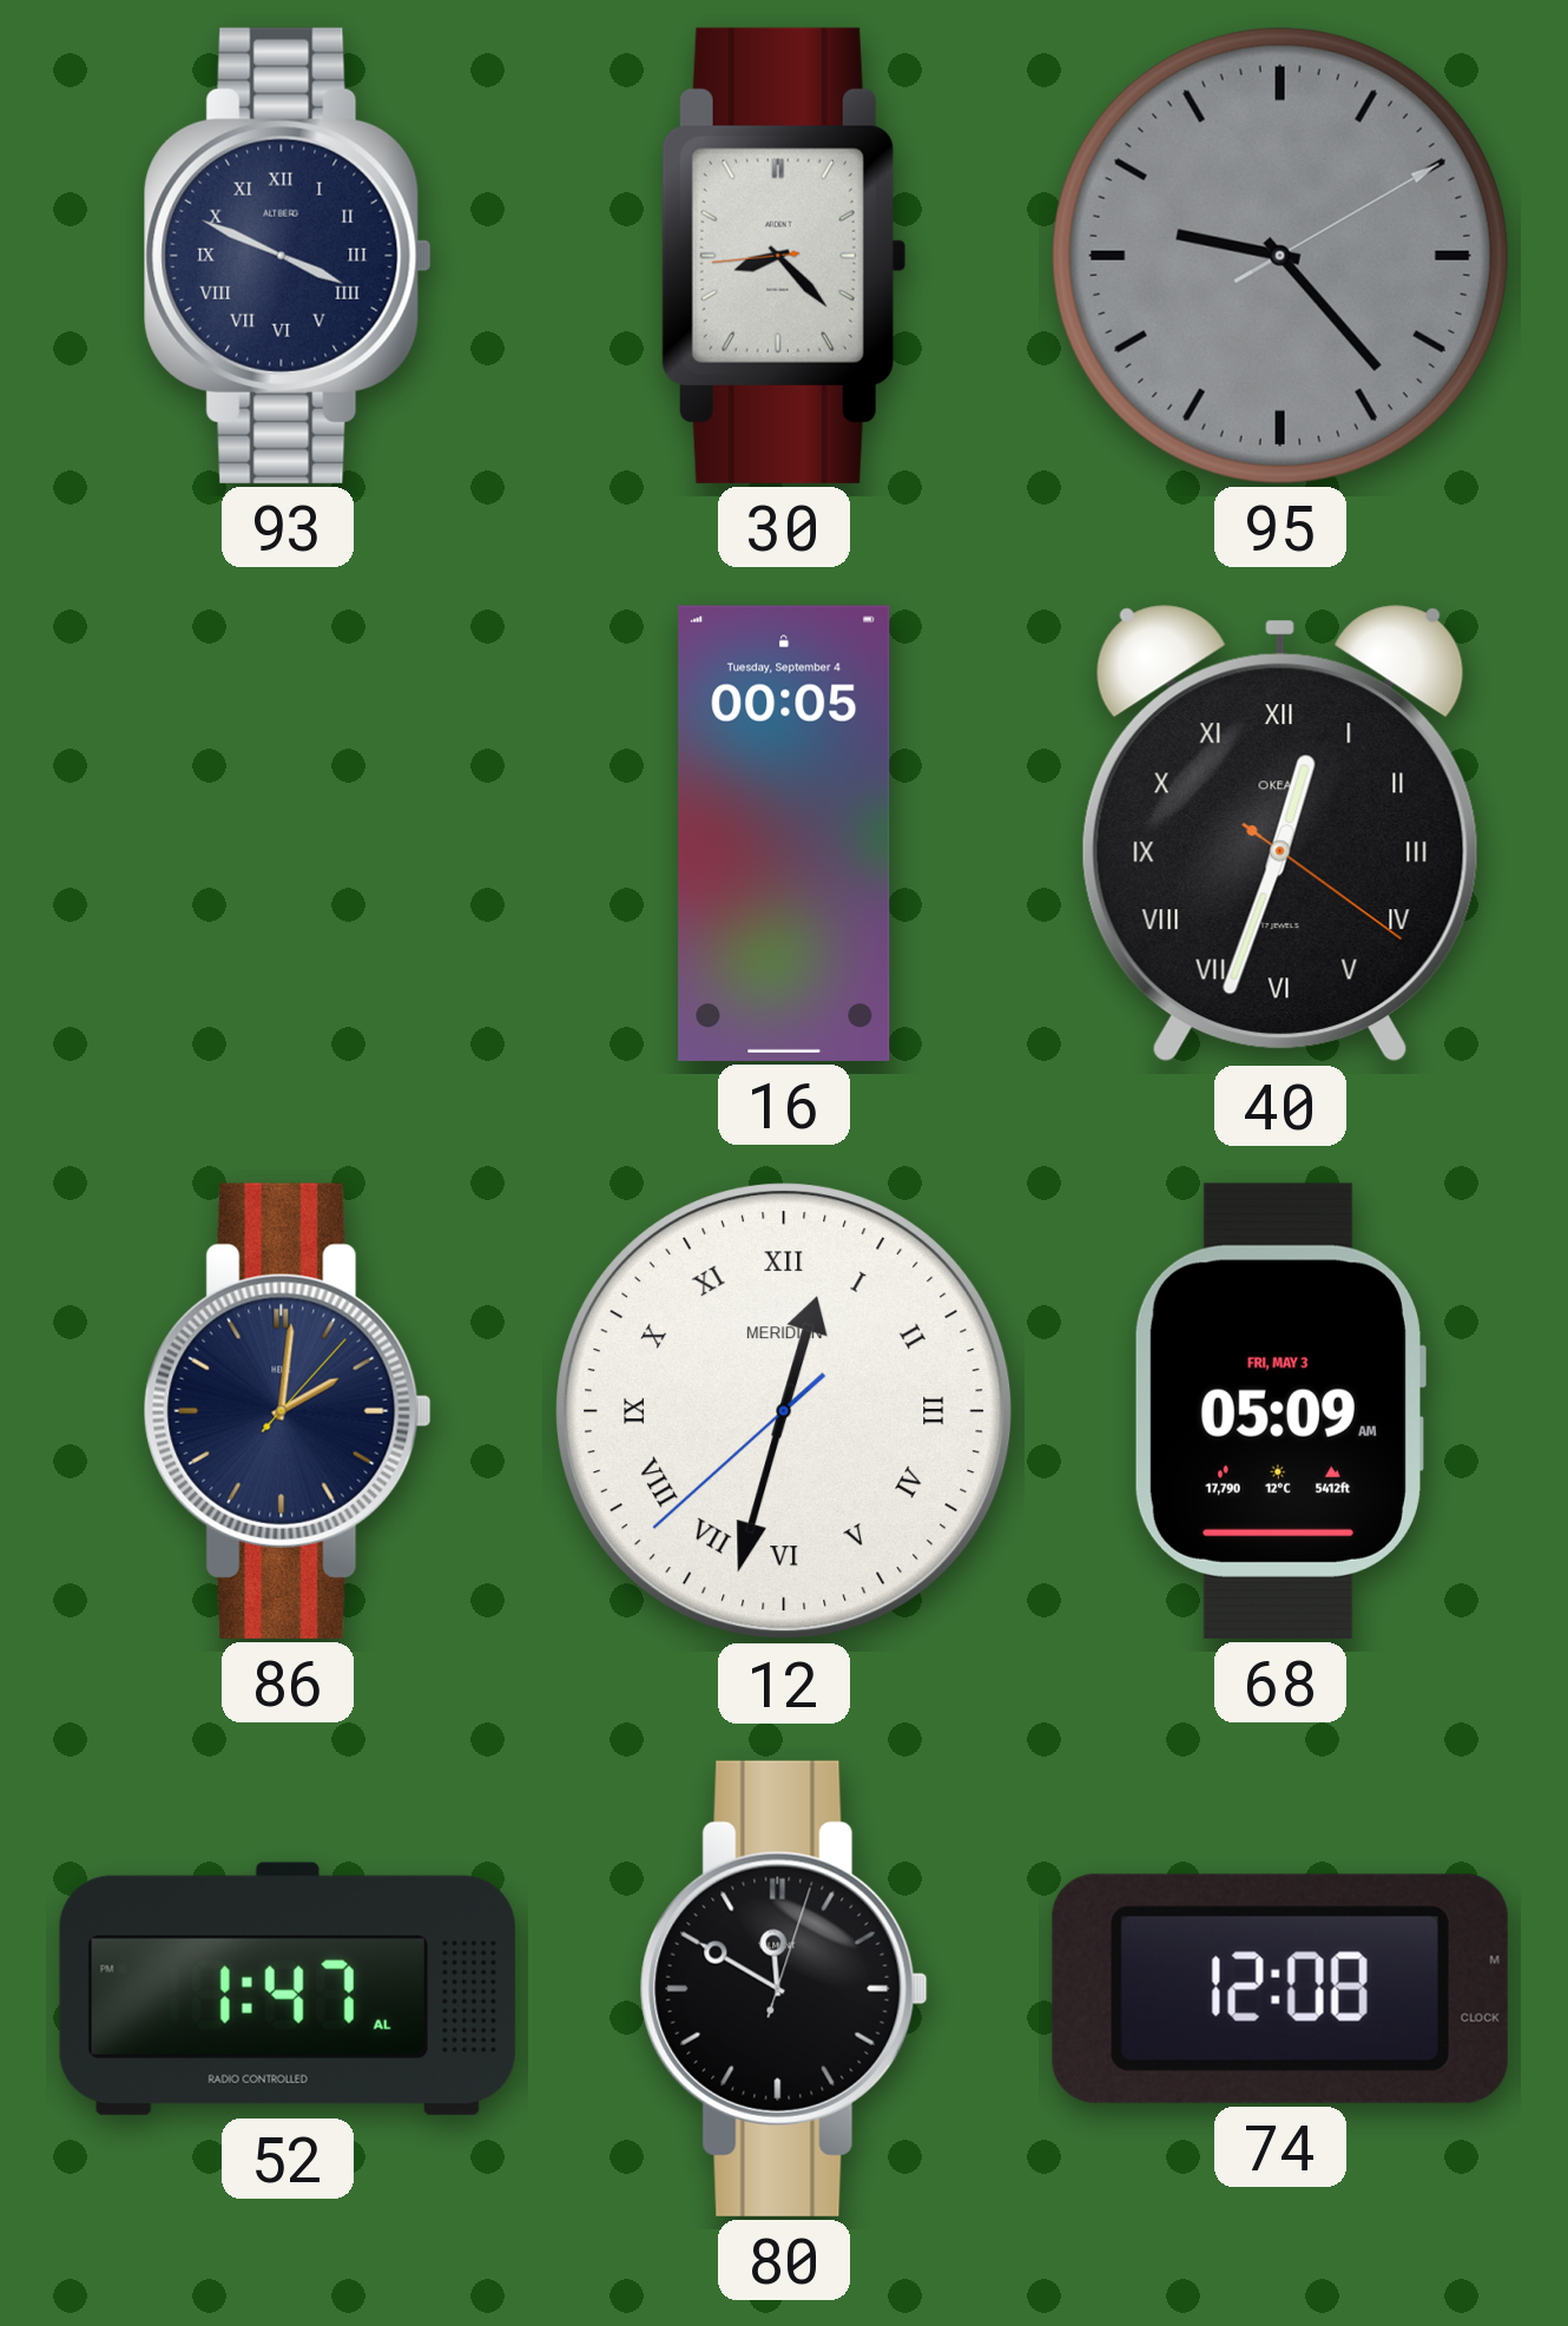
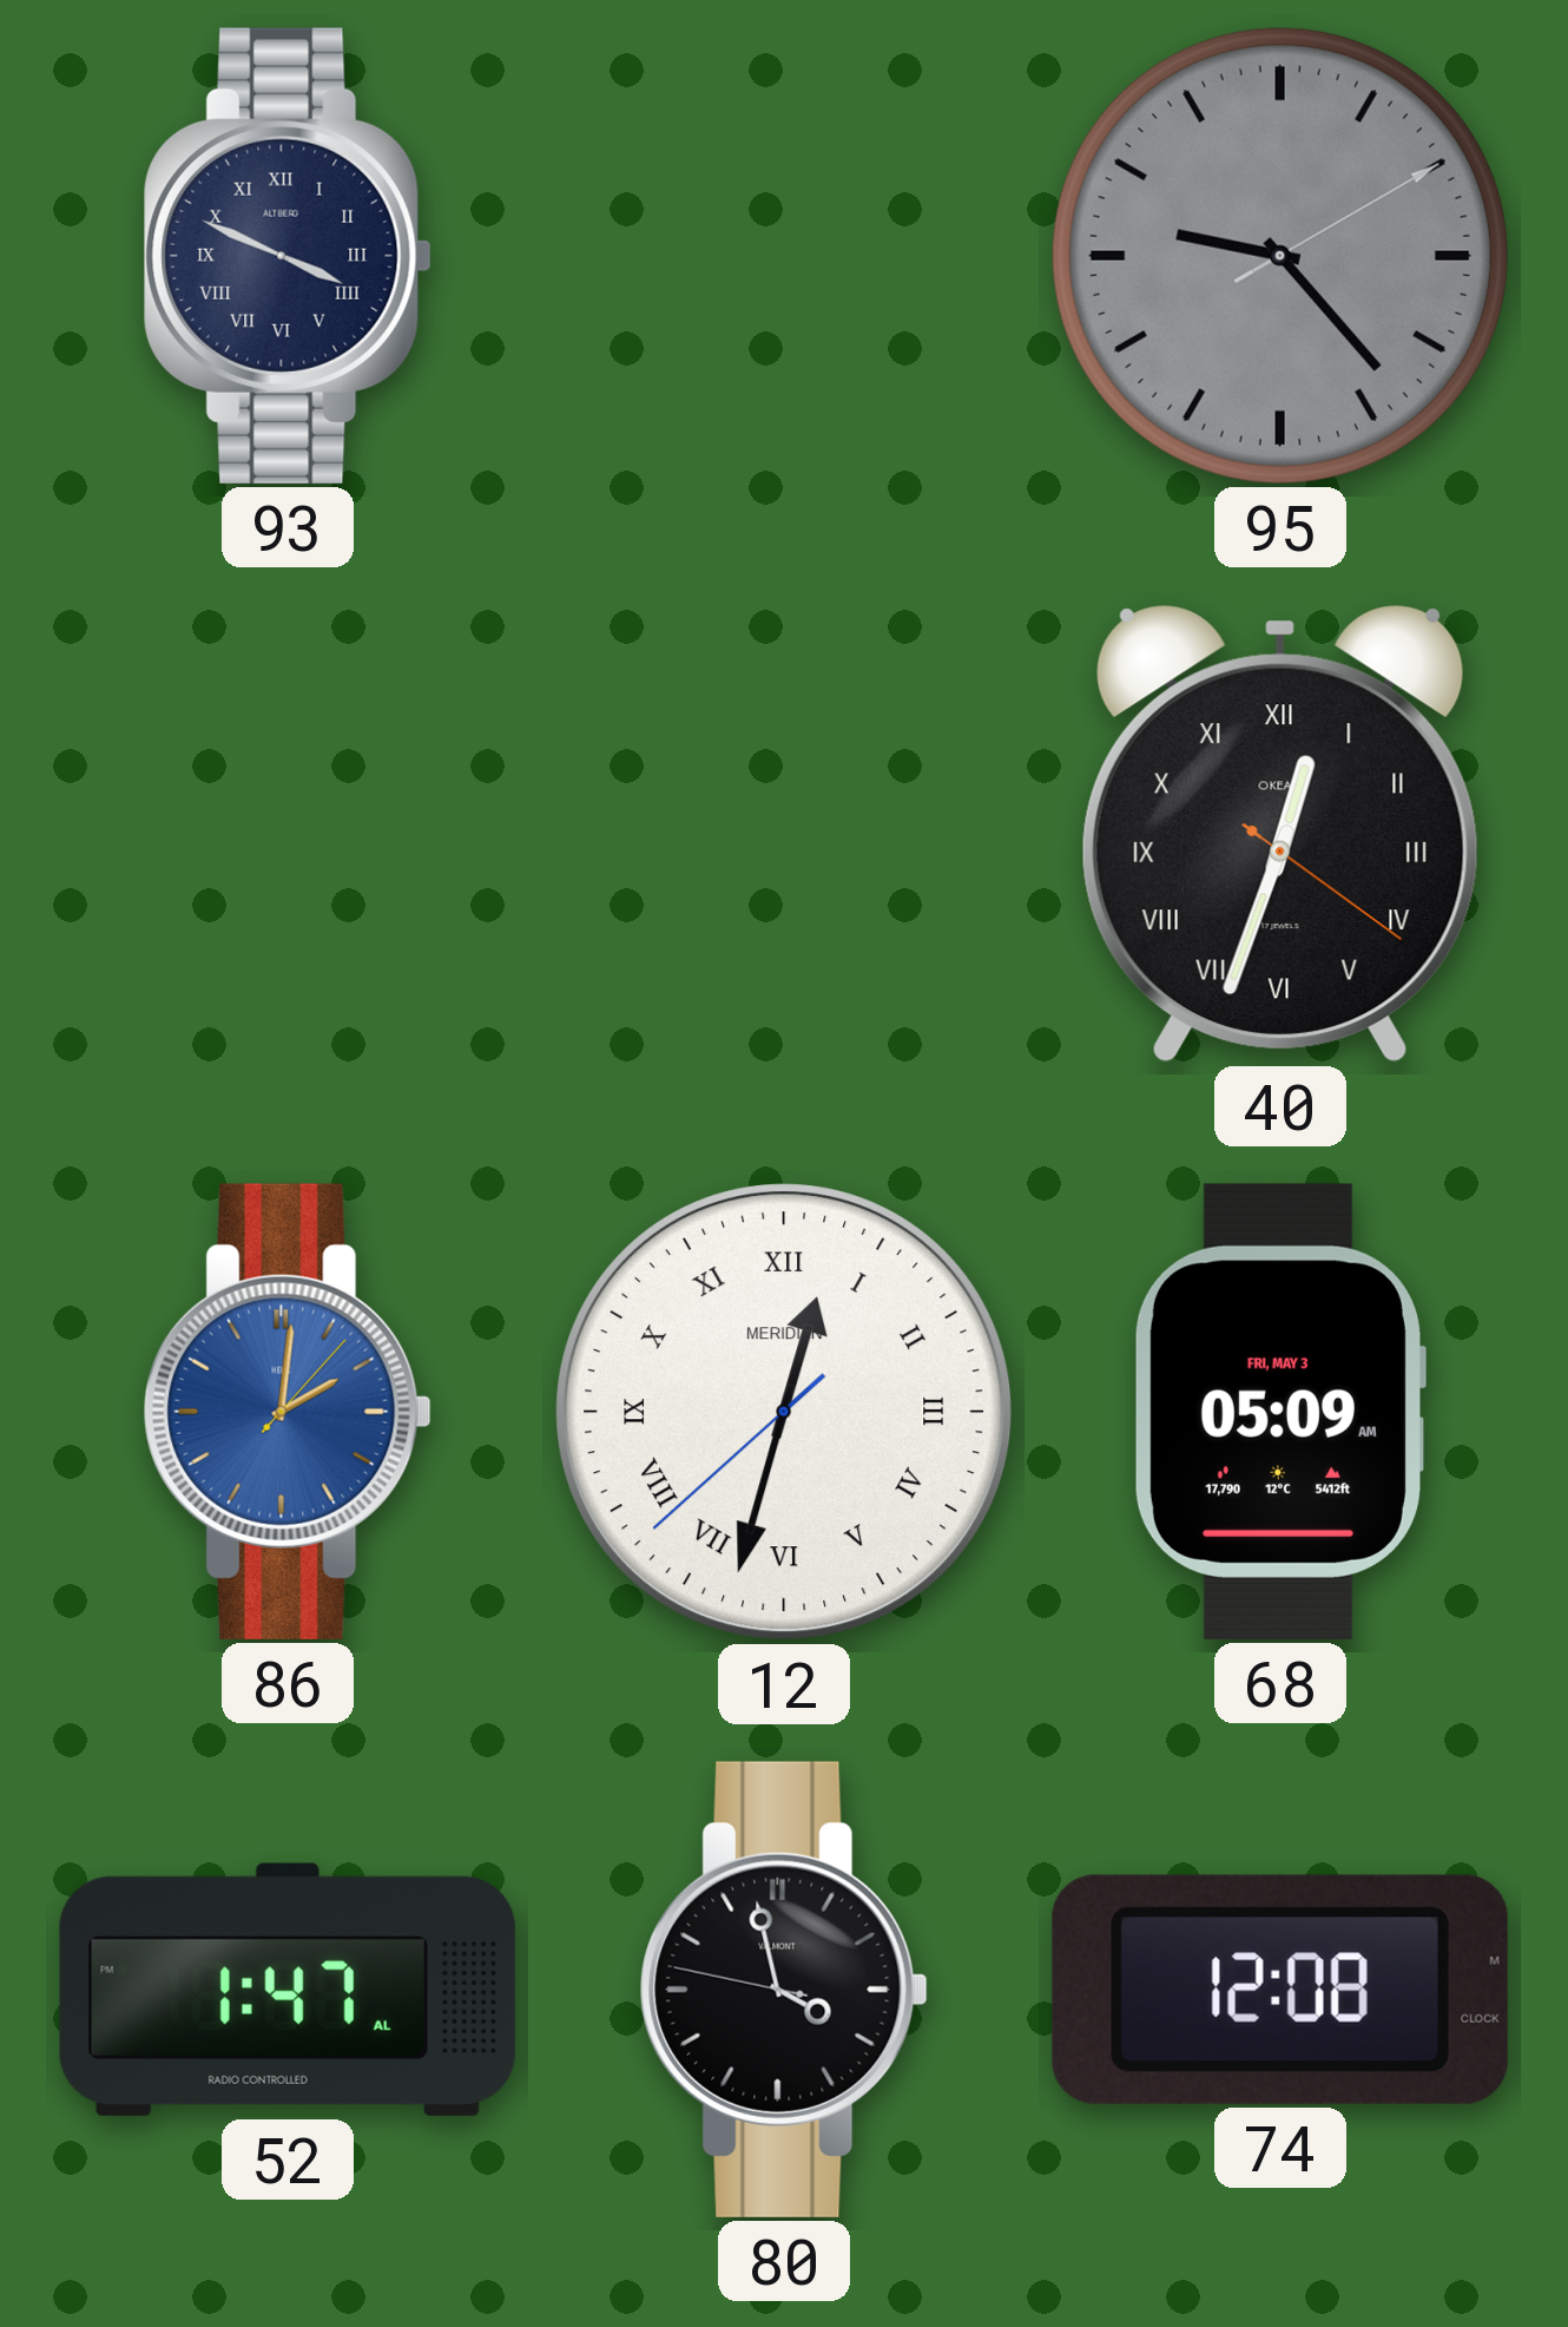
30: 8:22 -> none
16: 00:05 -> none
86 dial: navy -> blue
80: 11:50 -> 3:57
